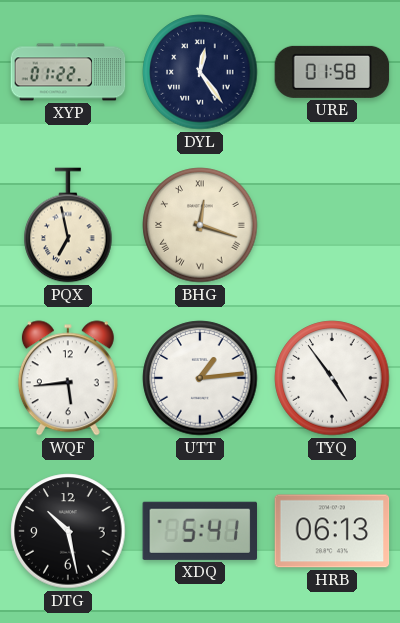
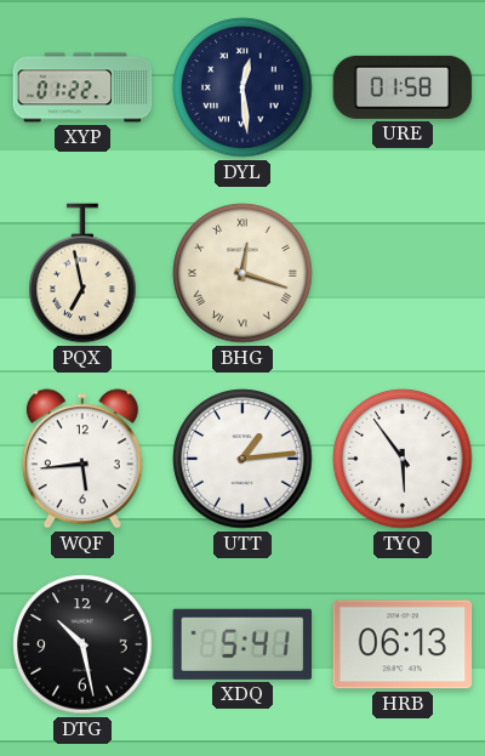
DYL: 12:24 -> 12:29
TYQ: 4:54 -> 5:54
